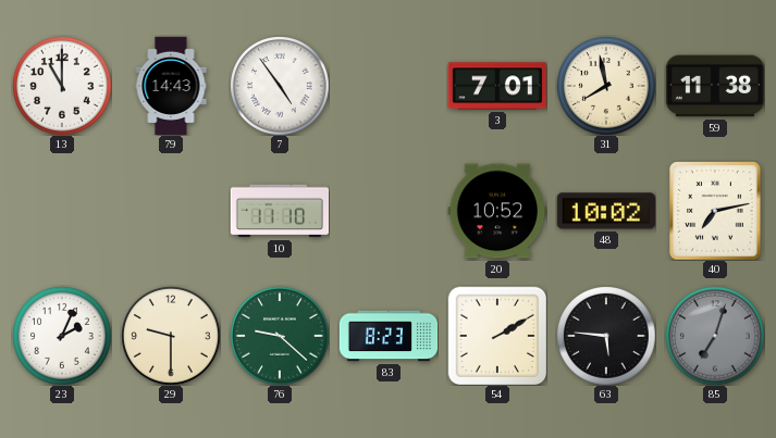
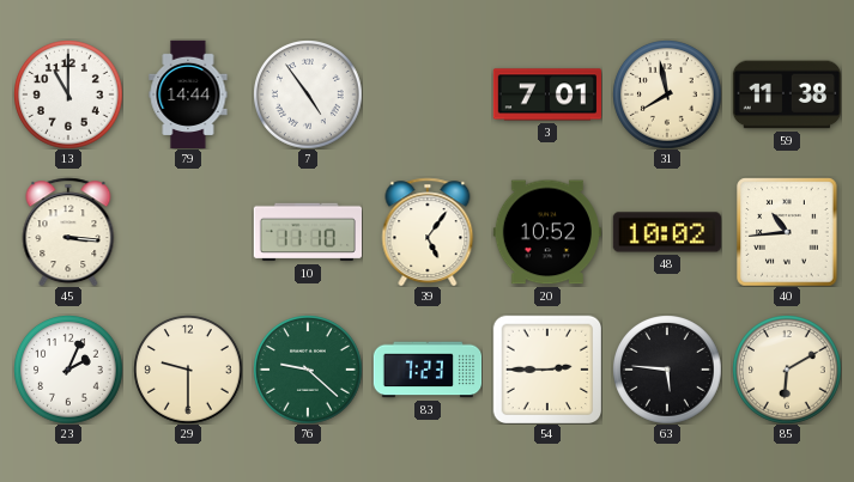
79: 14:43 -> 14:44
45: none -> 3:16
39: none -> 5:06
40: 7:13 -> 10:44
83: 8:23 -> 7:23
54: 2:10 -> 2:45
85: 7:03 -> 6:10
85 dial: grey -> cream
